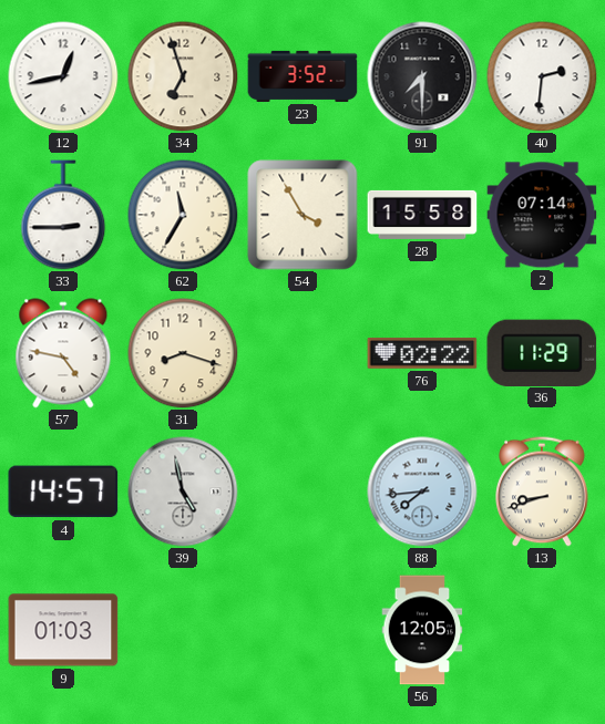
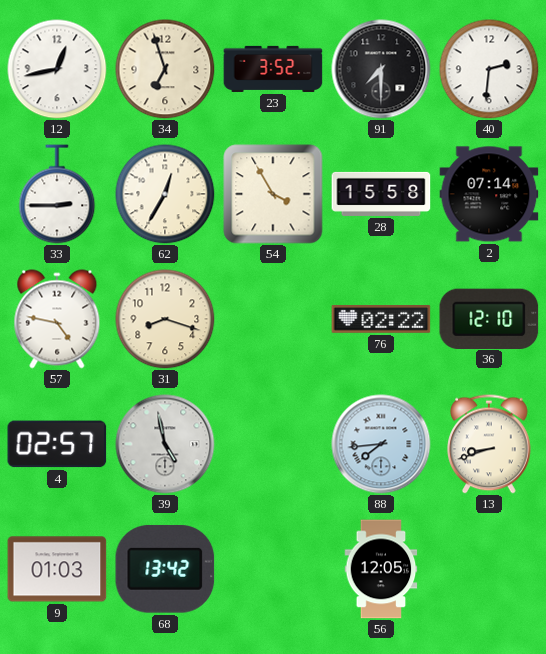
62: 11:35 -> 12:35
36: 11:29 -> 12:10
4: 14:57 -> 02:57
68: none -> 13:42
